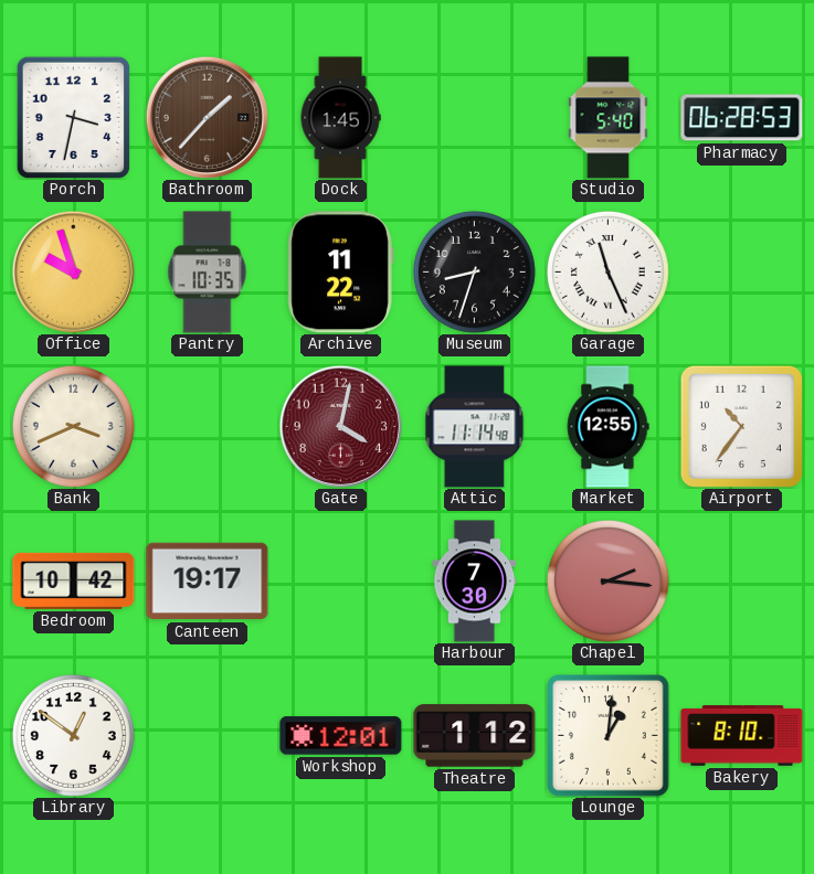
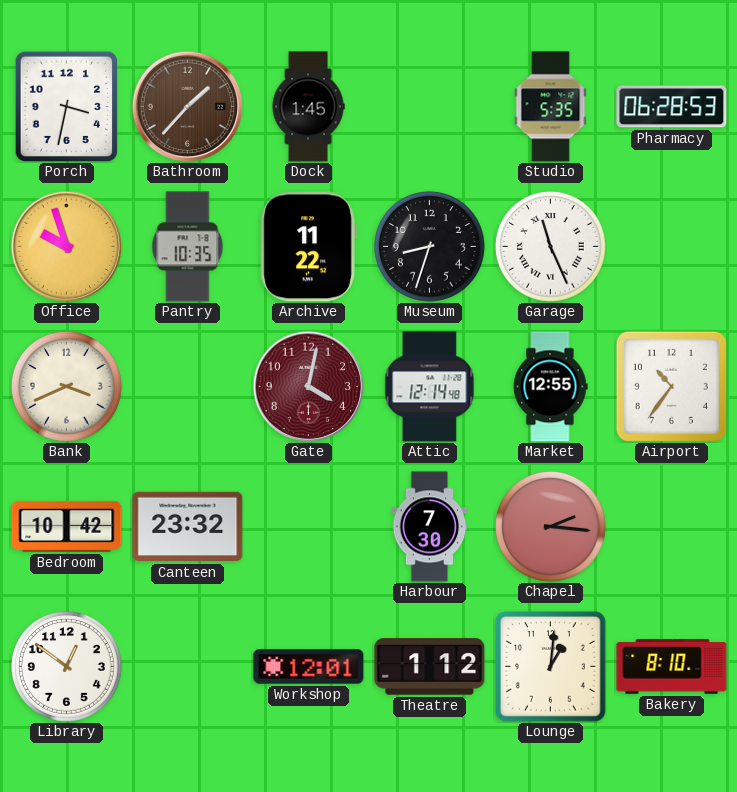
Studio: 5:40 -> 5:35
Attic: 11:14 -> 12:14
Canteen: 19:17 -> 23:32
